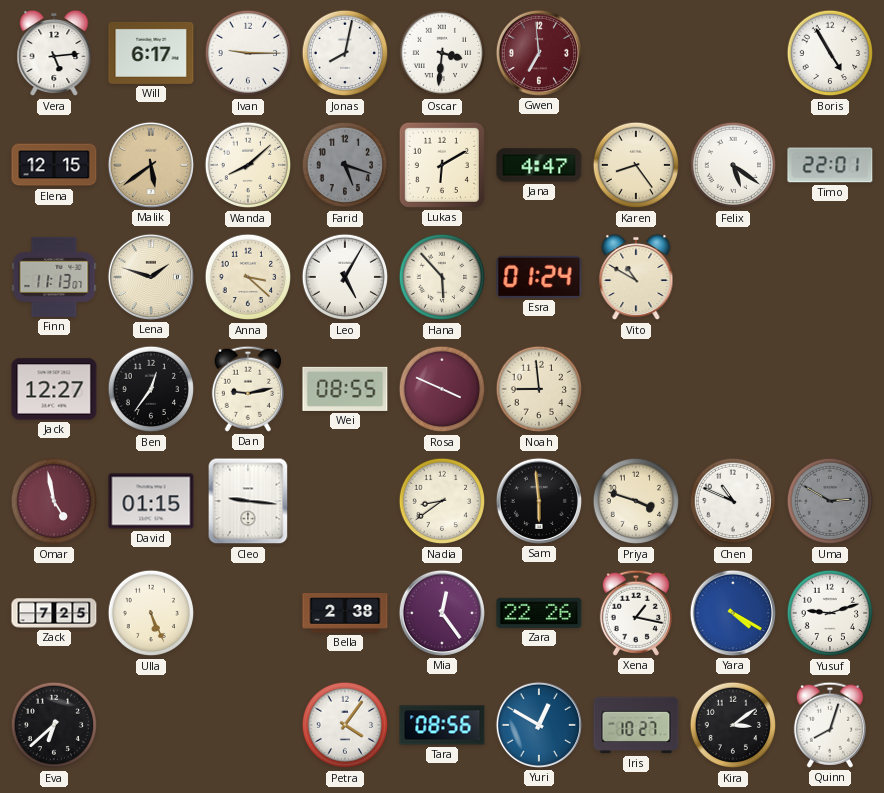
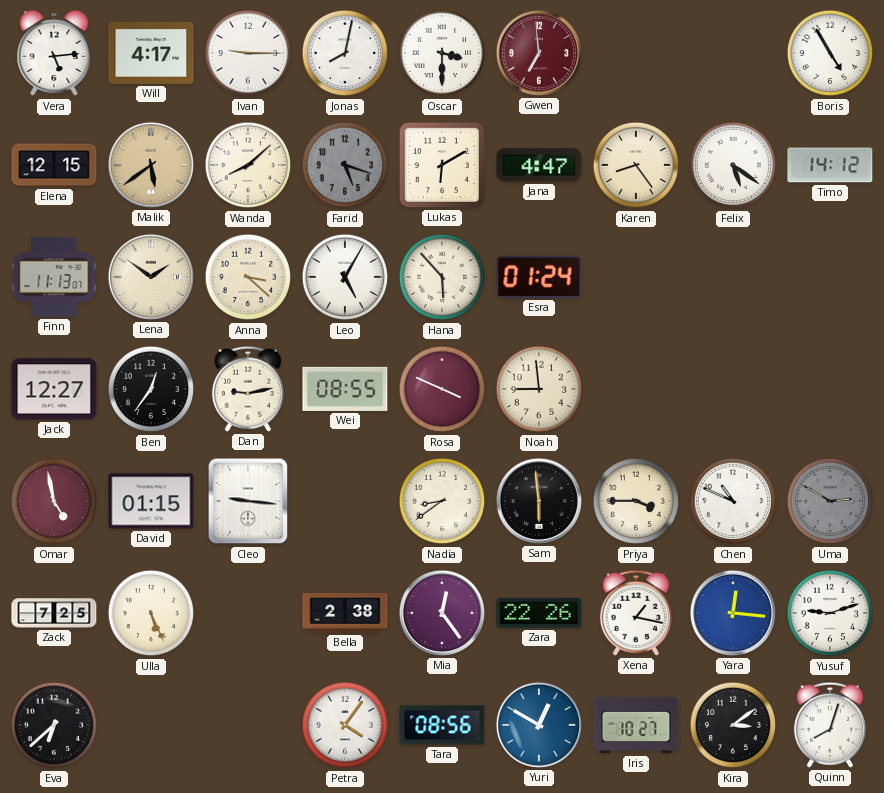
Will: 6:17 -> 4:17
Oscar: 3:31 -> 3:30
Timo: 22:01 -> 14:12
Lena: 1:48 -> 1:51
Vito: 10:50 -> none
Priya: 3:48 -> 3:45
Yara: 4:20 -> 12:16
